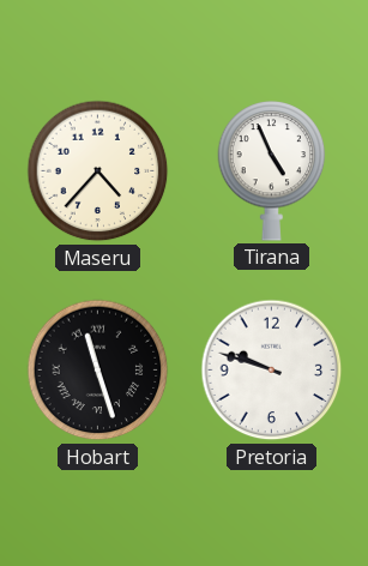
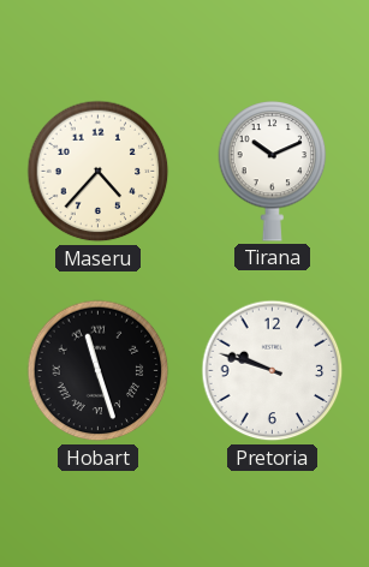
Tirana: 4:56 -> 10:11
